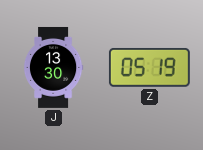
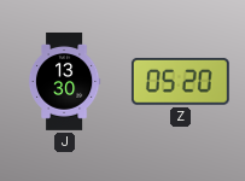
Z: 05:19 -> 05:20
